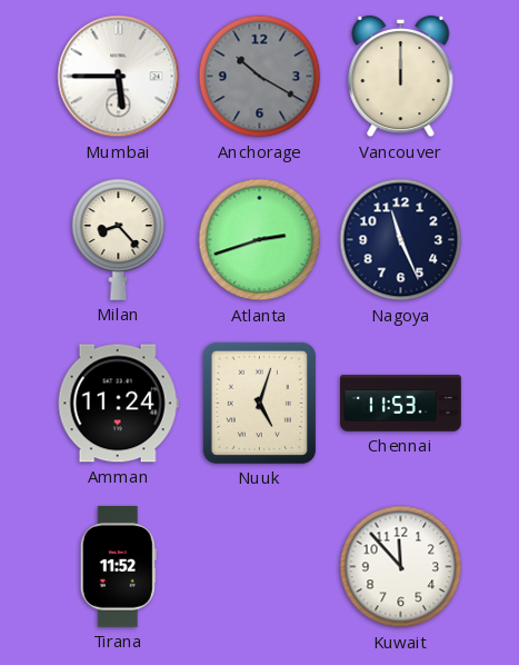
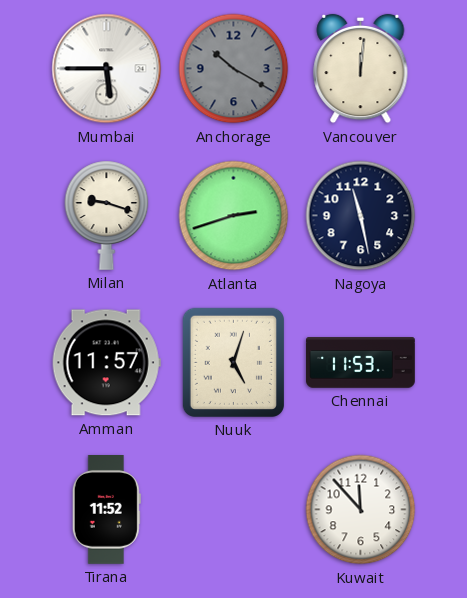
Vancouver: 12:00 -> 12:01
Milan: 8:23 -> 9:18
Nagoya: 11:26 -> 11:28
Amman: 11:24 -> 11:57
